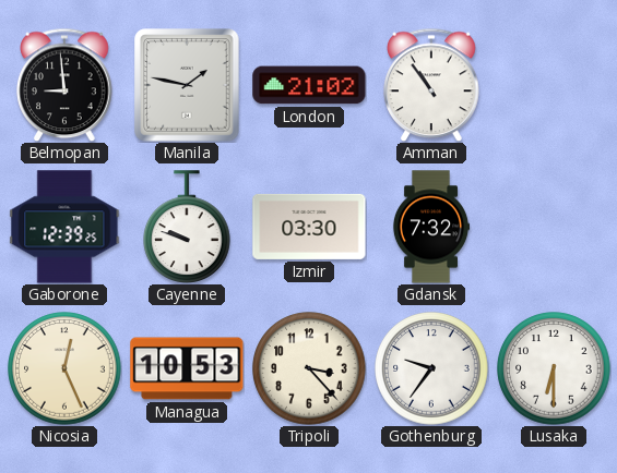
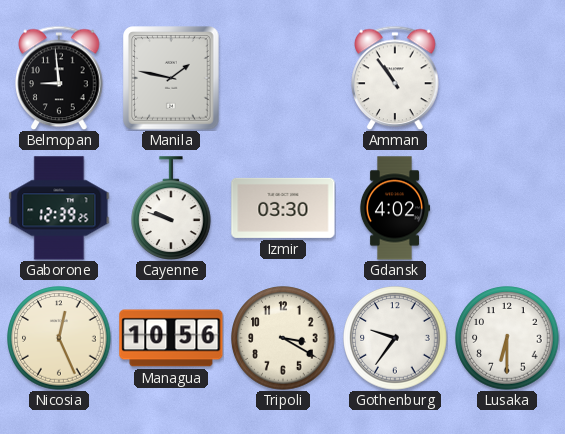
London: 21:02 -> none
Gdansk: 7:32 -> 4:02
Managua: 10:53 -> 10:56
Tripoli: 3:23 -> 3:20
